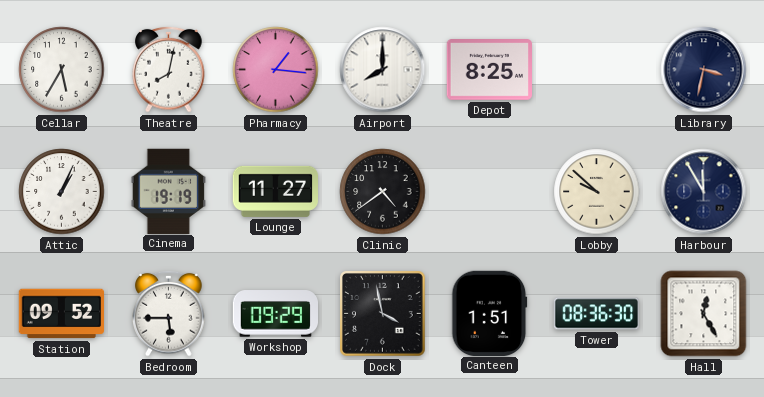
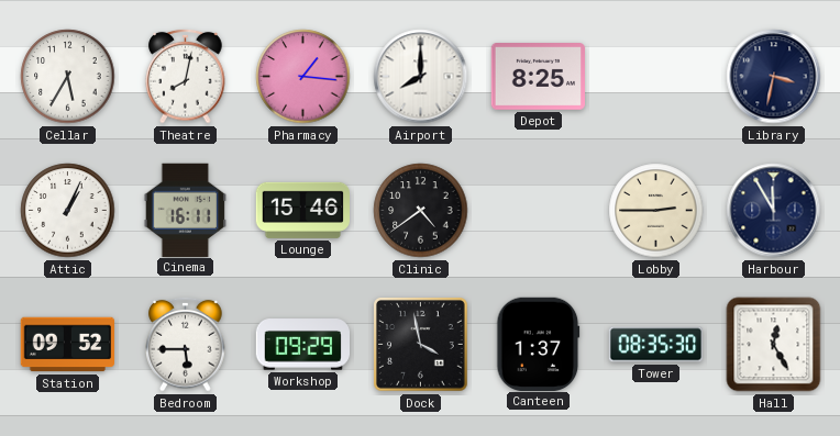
Cinema: 19:19 -> 16:11
Lounge: 11:27 -> 15:46
Lobby: 9:52 -> 2:45
Canteen: 1:51 -> 1:37
Tower: 08:36 -> 08:35
